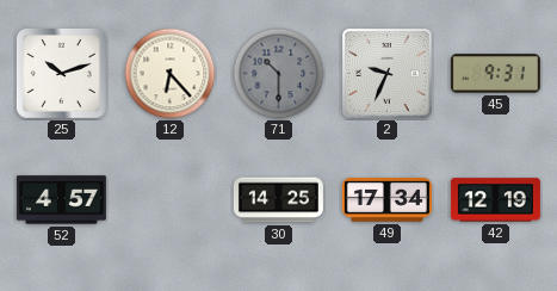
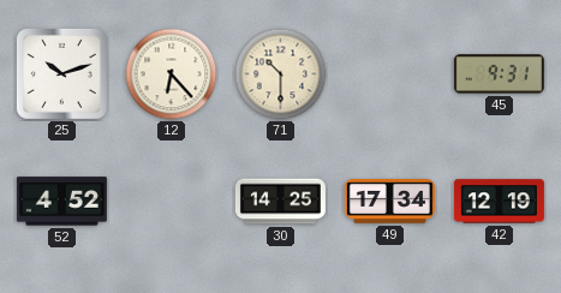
71 dial: grey -> cream
2: 9:34 -> none
52: 4:57 -> 4:52
